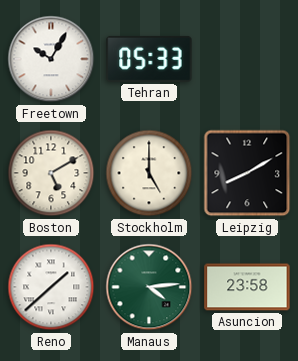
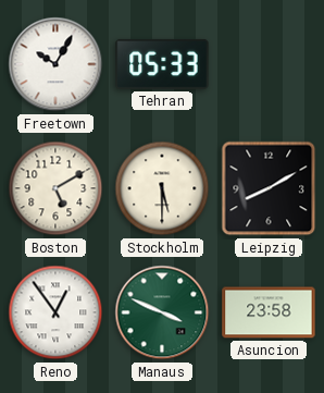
Stockholm: 5:00 -> 5:30
Reno: 1:38 -> 12:54
Manaus: 4:14 -> 3:49
